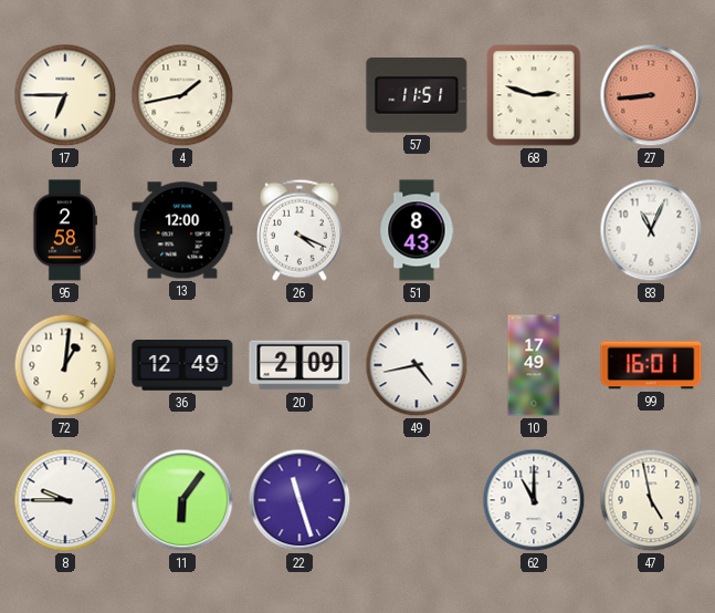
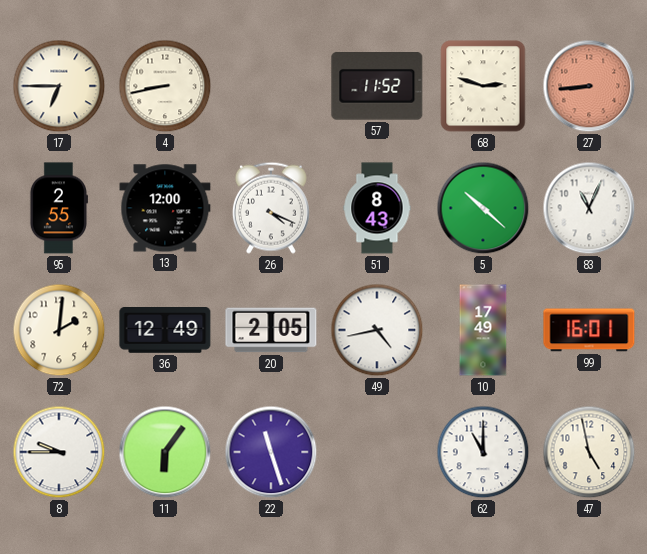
4: 1:43 -> 8:43
57: 11:51 -> 11:52
95: 2:58 -> 2:55
5: none -> 10:22
72: 1:01 -> 2:01
20: 2:09 -> 2:05
